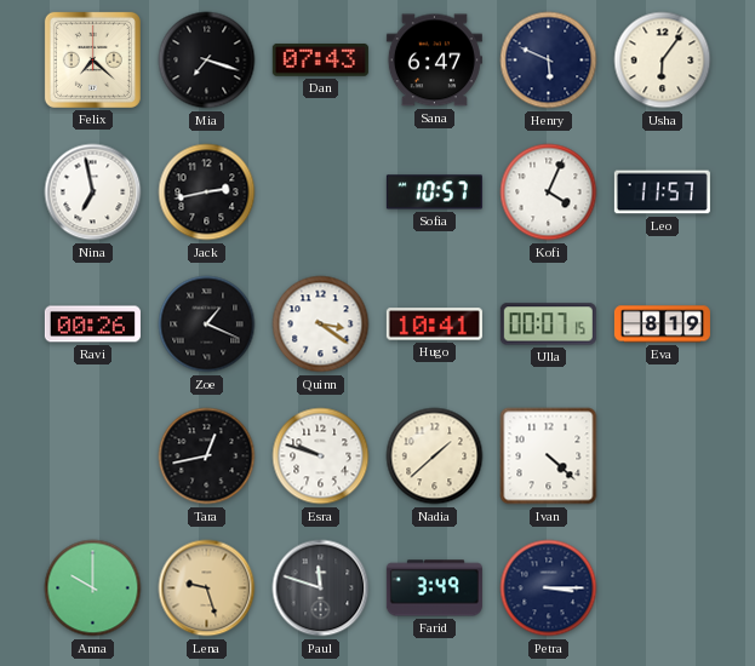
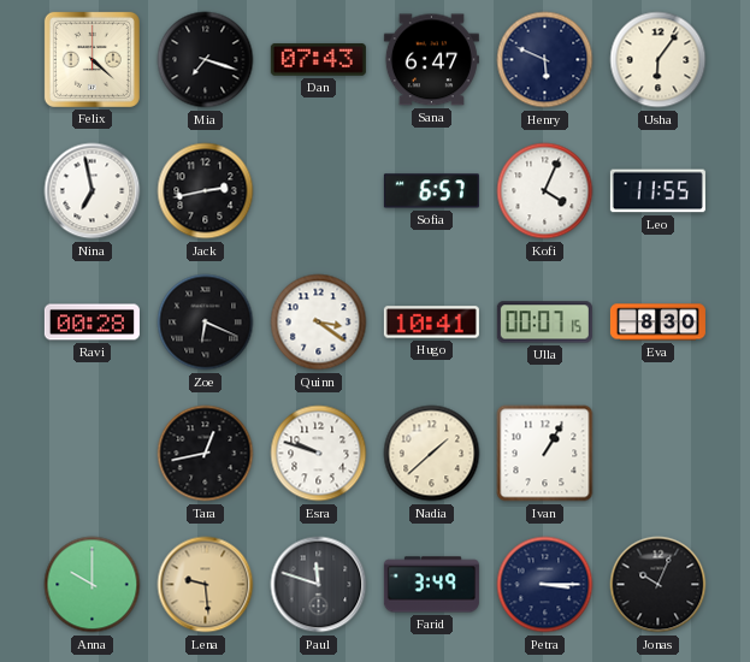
Felix: 7:22 -> 4:22
Sofia: 10:57 -> 6:57
Leo: 11:57 -> 11:55
Ravi: 00:26 -> 00:28
Zoe: 1:19 -> 6:19
Eva: 8:19 -> 8:30
Ivan: 4:22 -> 1:05
Lena: 9:27 -> 9:29
Jonas: none -> 10:04
